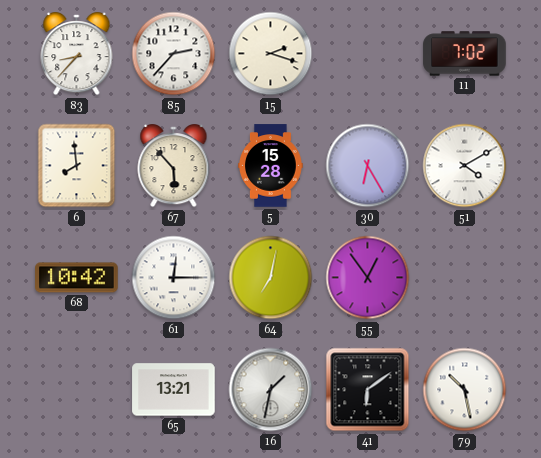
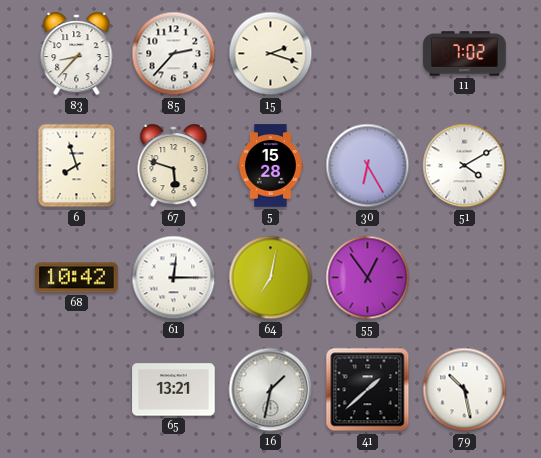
6: 7:59 -> 7:57
67: 5:53 -> 5:48
41: 6:09 -> 1:38
